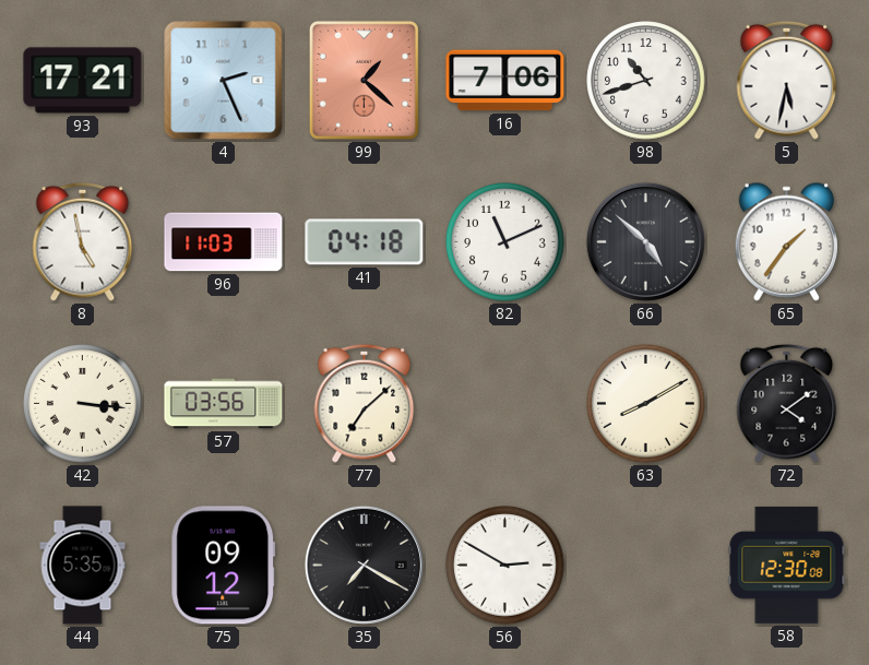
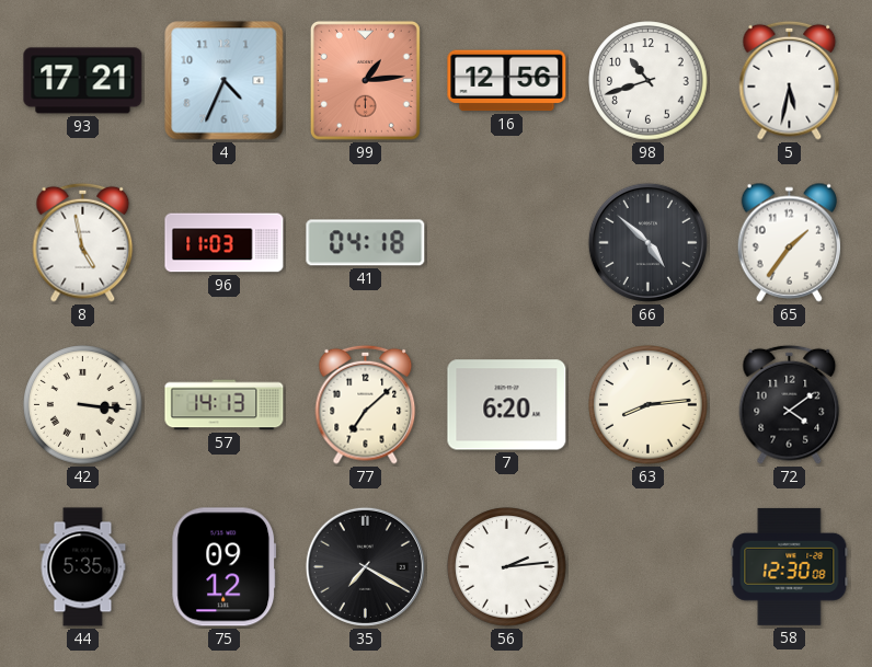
4: 2:26 -> 4:34
99: 1:22 -> 1:14
16: 7:06 -> 12:56
82: 11:11 -> none
57: 03:56 -> 14:13
7: none -> 6:20
63: 8:10 -> 8:14
56: 2:50 -> 2:14
